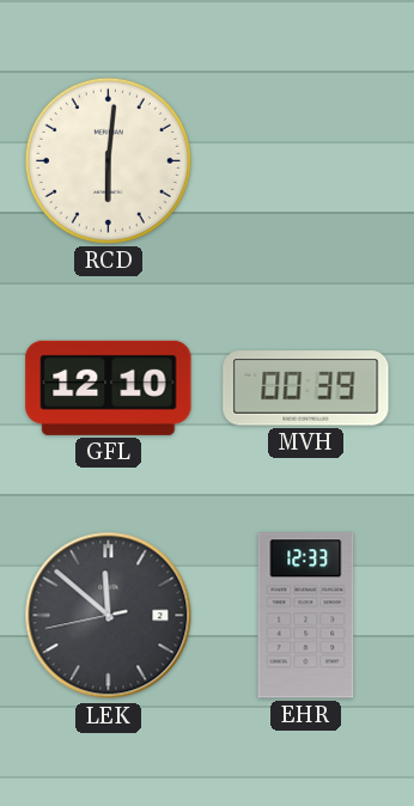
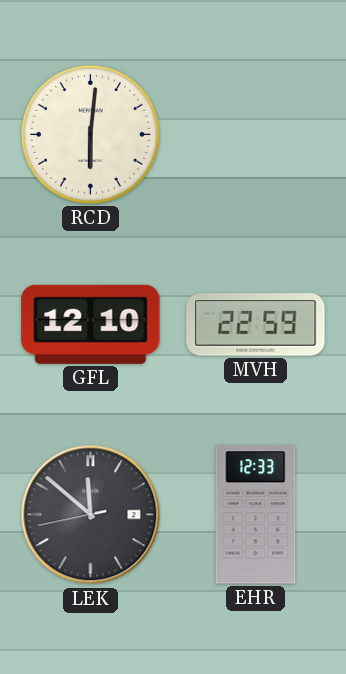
MVH: 00:39 -> 22:59
